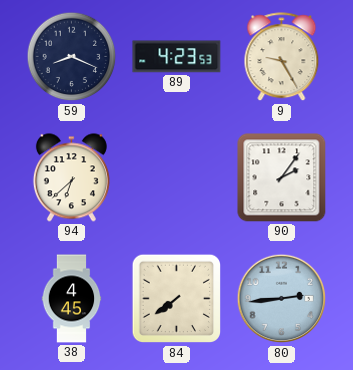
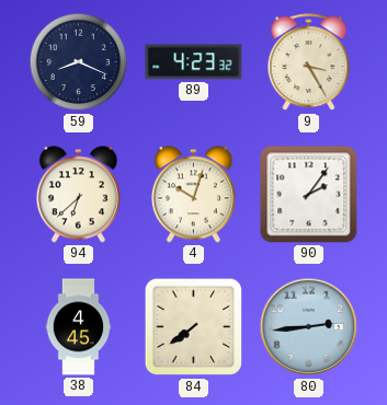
89: 4:23:53 -> 4:23:32
9: 9:25 -> 3:25
4: none -> 10:03
